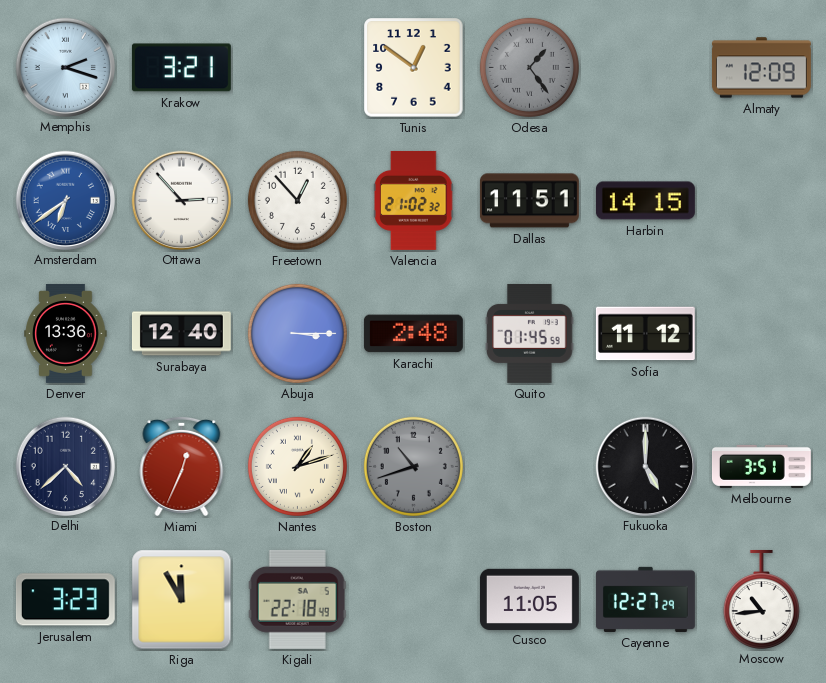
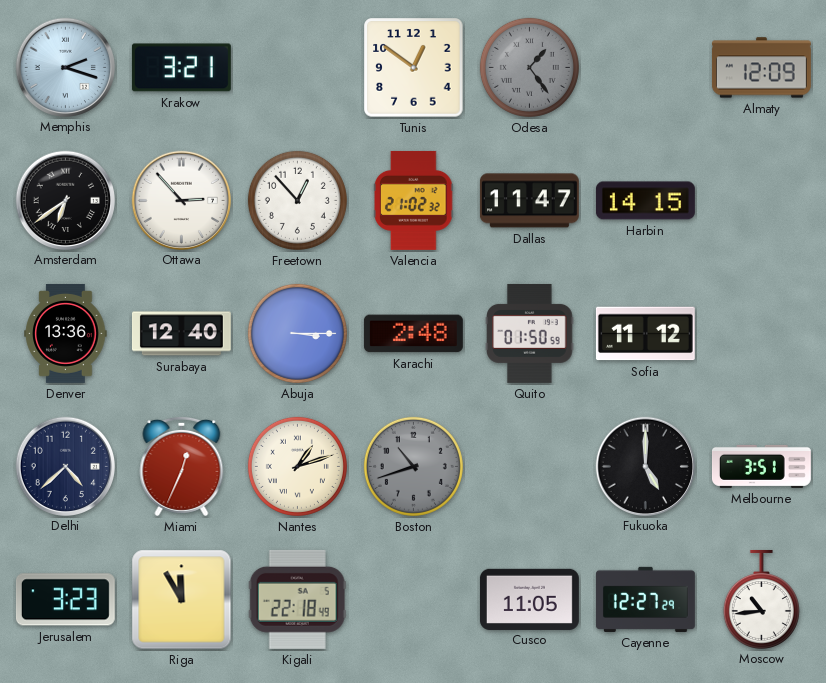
Amsterdam dial: blue -> black
Dallas: 11:51 -> 11:47
Quito: 01:45 -> 01:50
